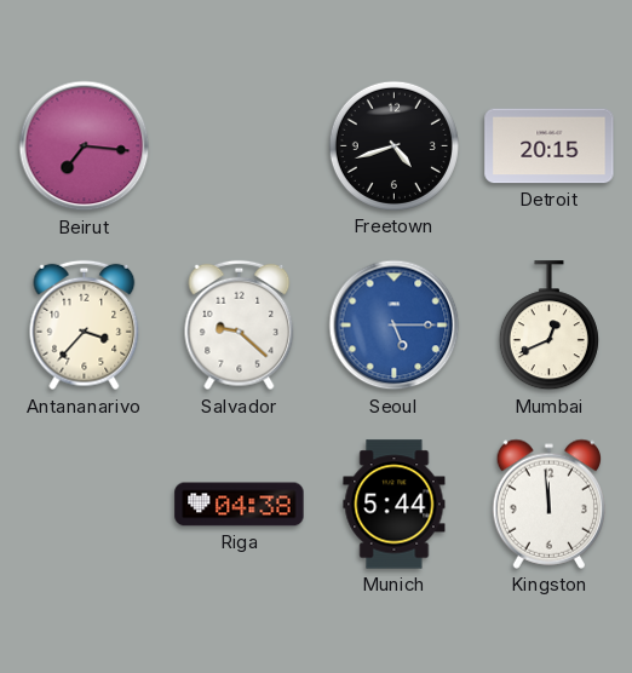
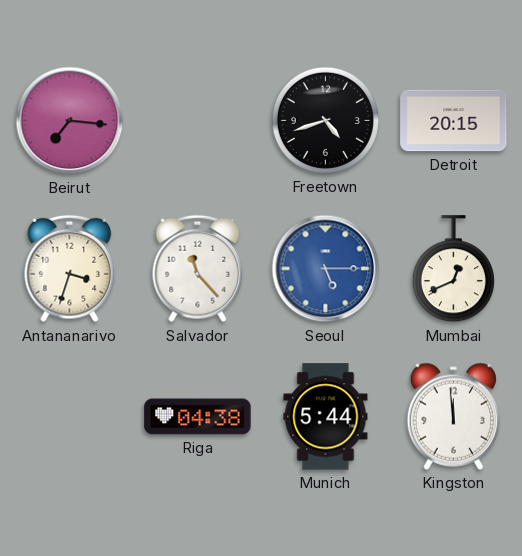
Antananarivo: 3:37 -> 3:33
Salvador: 9:22 -> 11:23
